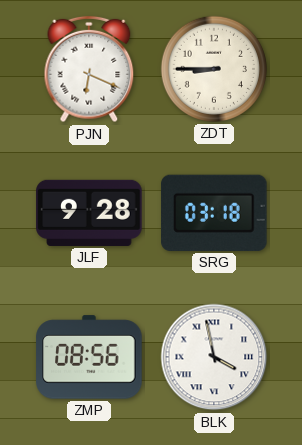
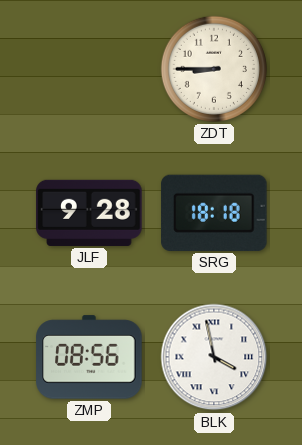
PJN: 6:19 -> none
SRG: 03:18 -> 18:18
